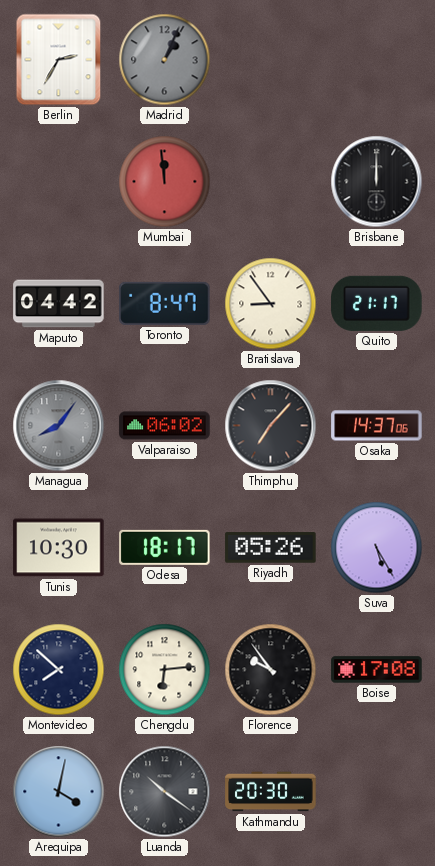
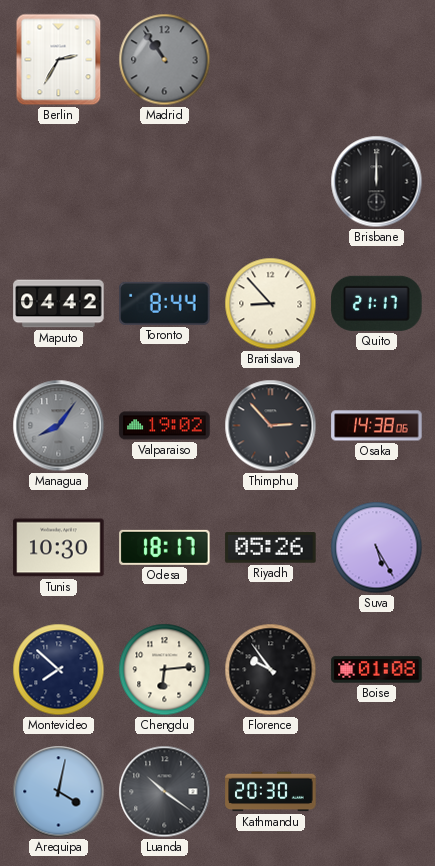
Madrid: 1:04 -> 10:54
Mumbai: 11:59 -> none
Toronto: 8:47 -> 8:44
Bratislava: 8:54 -> 8:53
Valparaiso: 06:02 -> 19:02
Thimphu: 7:07 -> 2:53
Osaka: 14:37 -> 14:38
Boise: 17:08 -> 01:08
